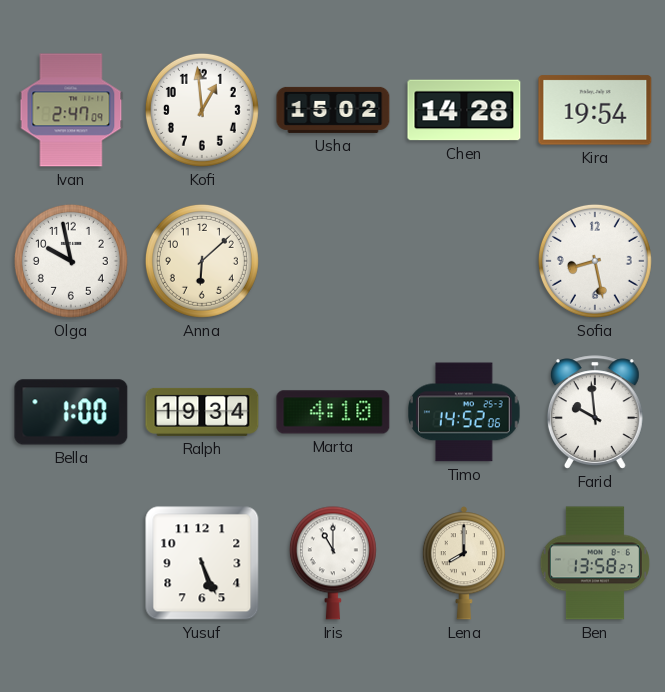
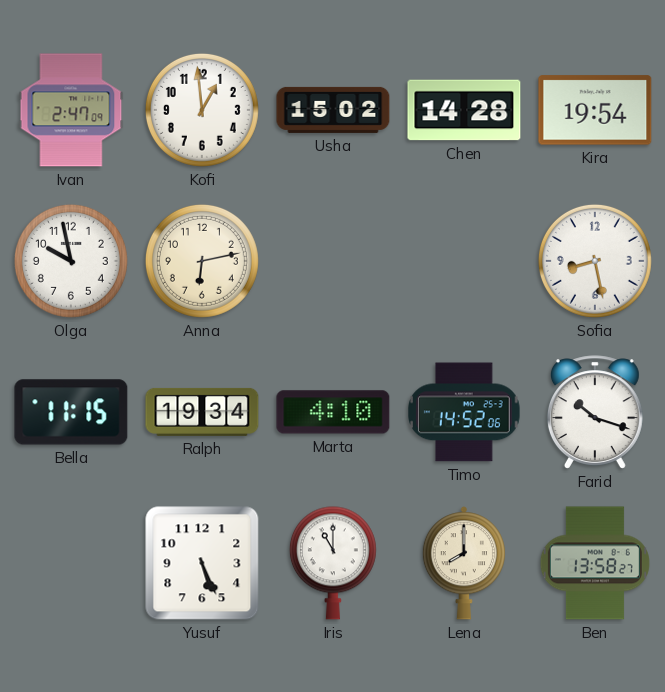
Anna: 6:08 -> 6:13
Bella: 1:00 -> 11:15
Farid: 9:59 -> 10:18
